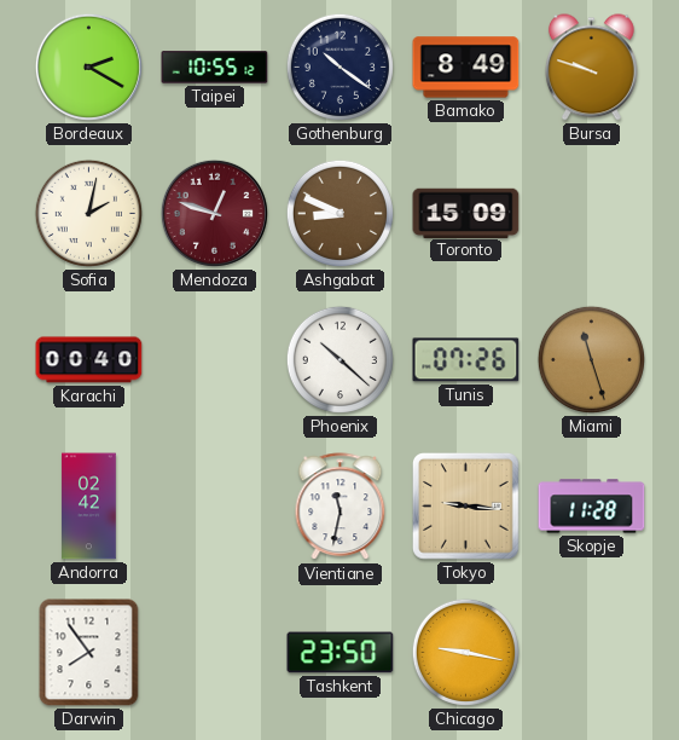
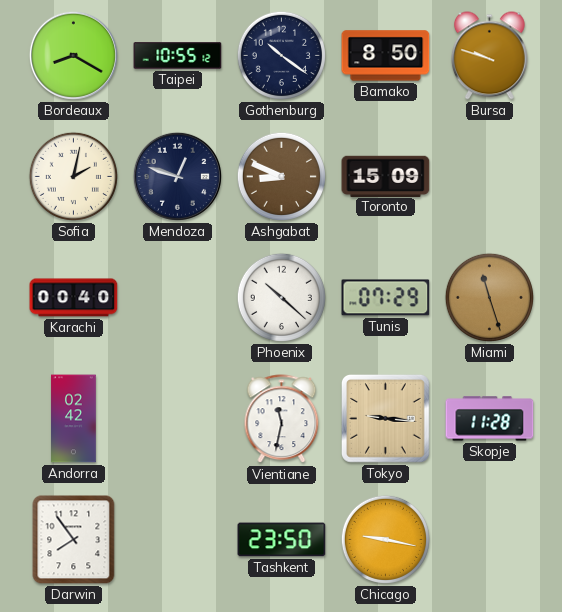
Bordeaux: 2:20 -> 8:20
Bamako: 8:49 -> 8:50
Mendoza dial: burgundy -> navy
Tunis: 07:26 -> 07:29
